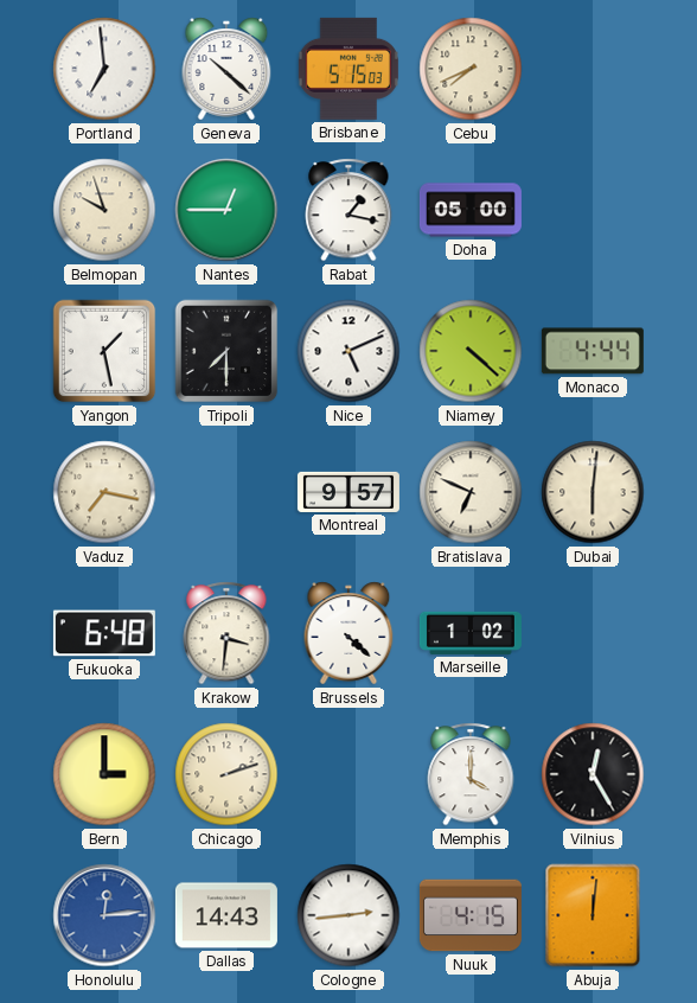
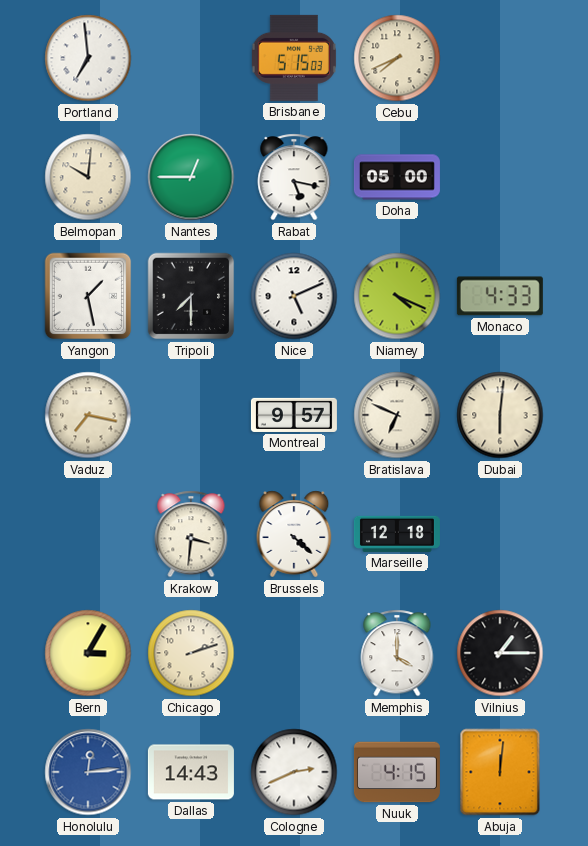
Geneva: 10:22 -> none
Belmopan: 9:57 -> 10:01
Rabat: 1:17 -> 5:17
Niamey: 4:22 -> 4:19
Monaco: 4:44 -> 4:33
Fukuoka: 6:48 -> none
Marseille: 1:02 -> 12:18
Bern: 3:00 -> 3:05
Vilnius: 12:25 -> 1:15
Cologne: 2:44 -> 2:41
